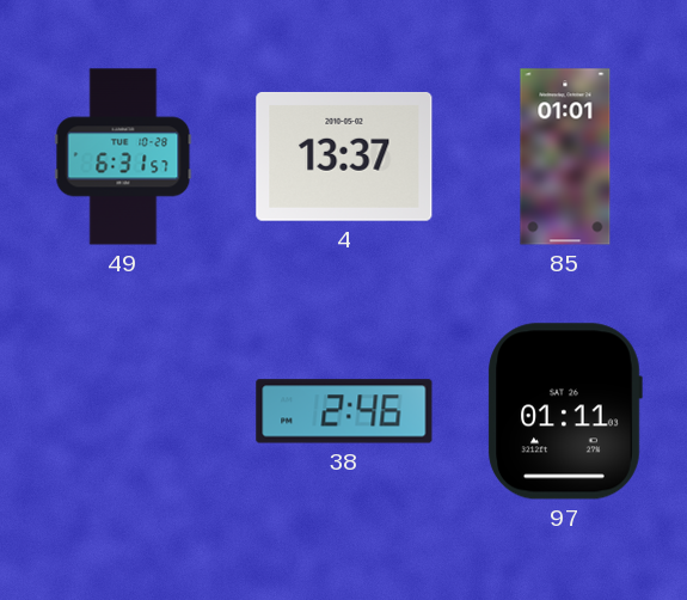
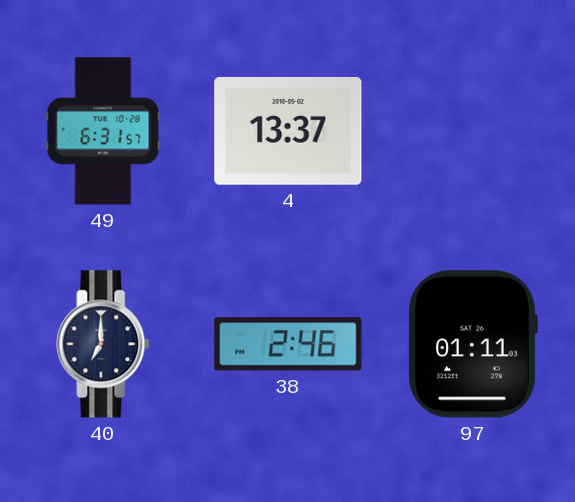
85: 01:01 -> none
40: none -> 7:00
